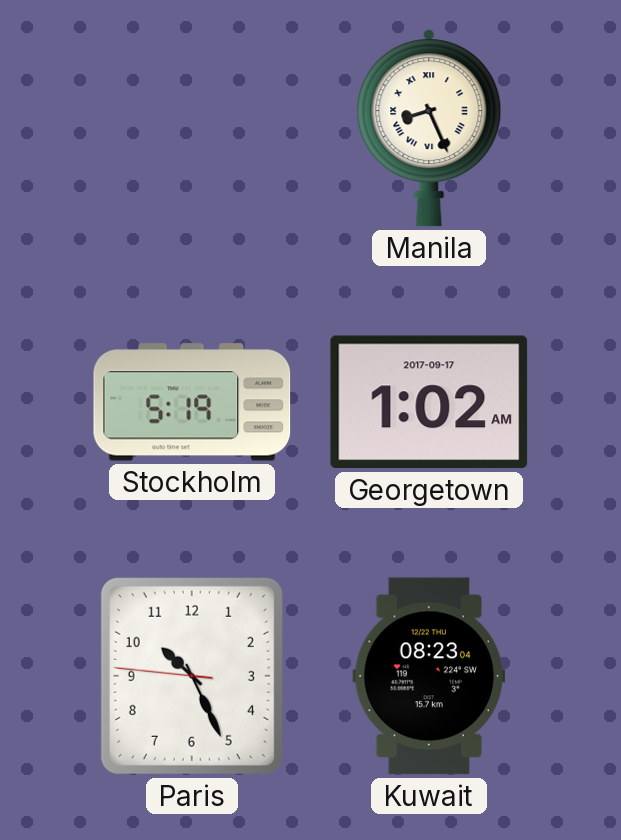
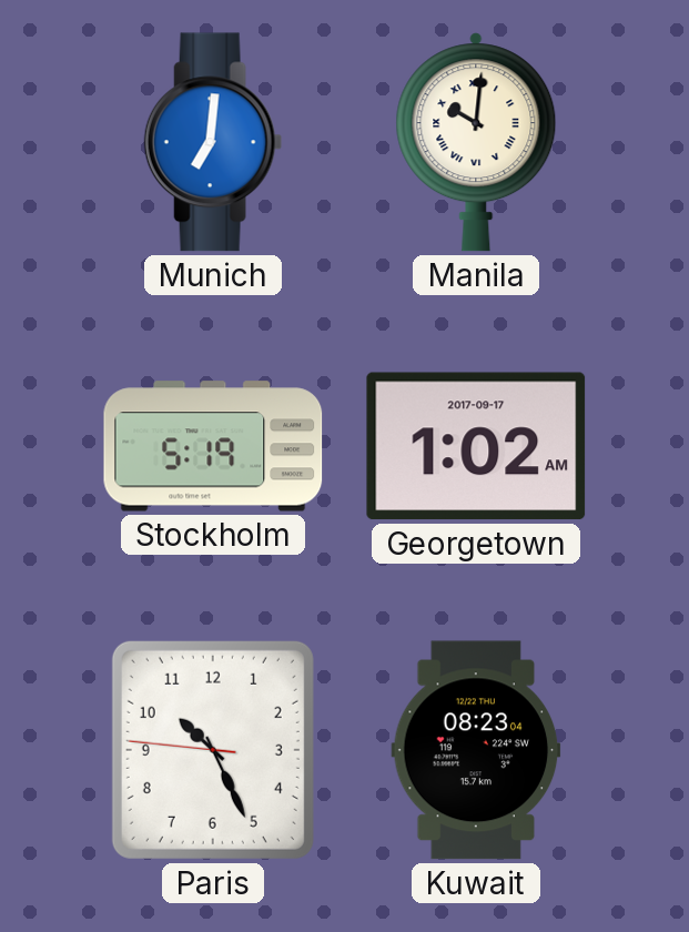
Munich: none -> 7:01
Manila: 8:26 -> 10:01
